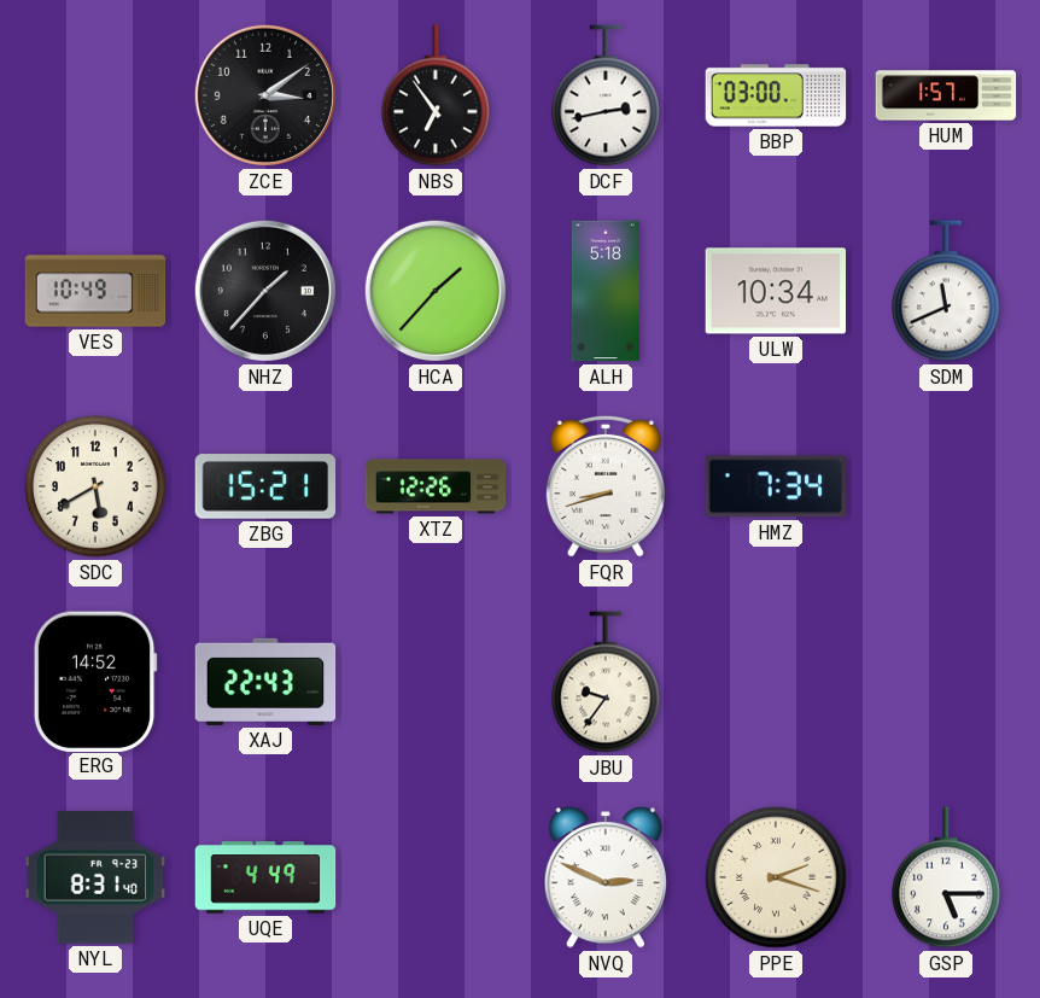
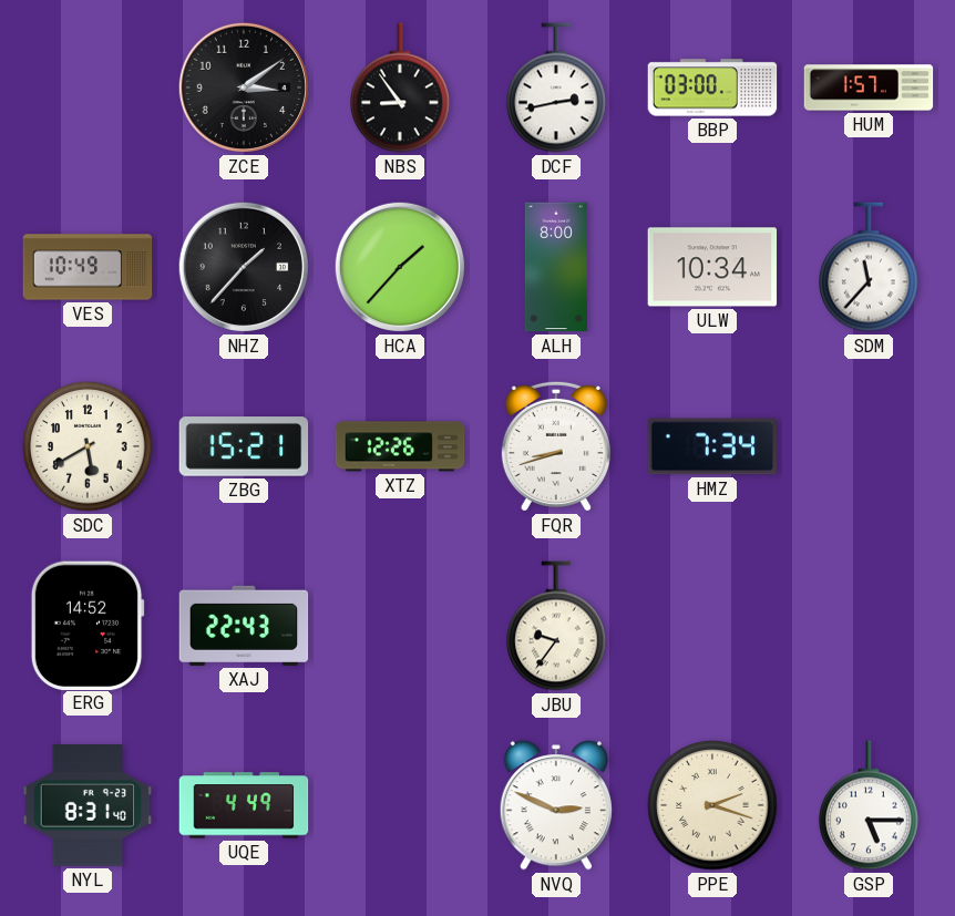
NBS: 6:54 -> 8:54
ALH: 5:18 -> 8:00
SDM: 11:41 -> 11:37
